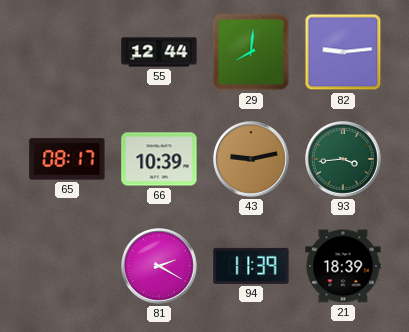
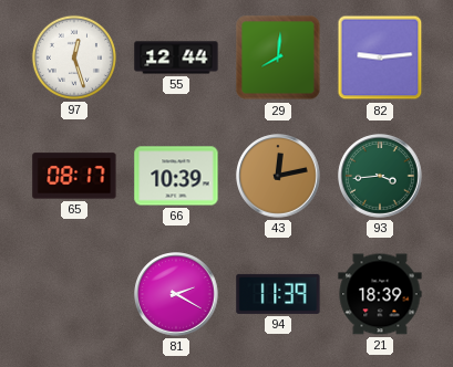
97: none -> 12:27
43: 9:13 -> 12:13
